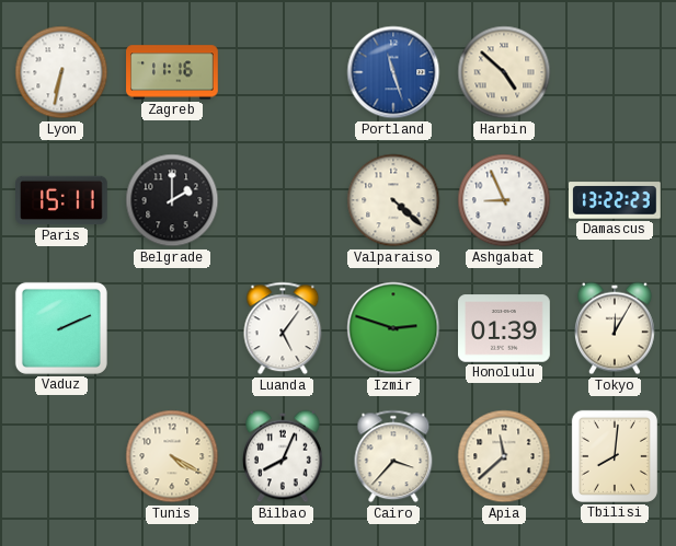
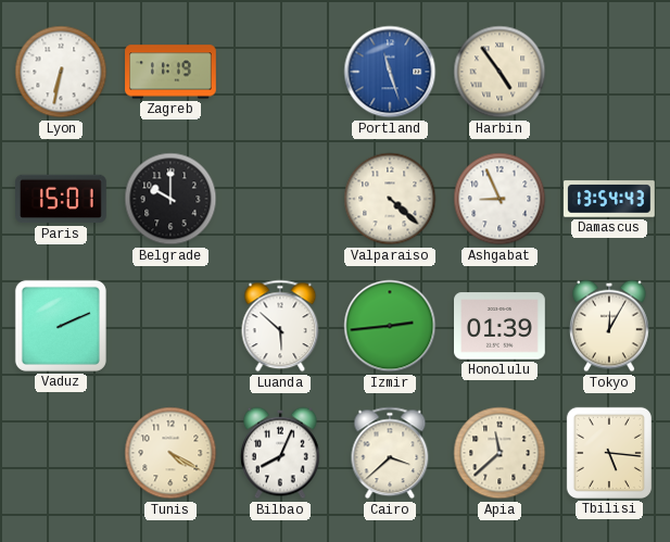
Zagreb: 11:16 -> 11:19
Harbin: 4:52 -> 4:54
Paris: 15:11 -> 15:01
Belgrade: 2:00 -> 10:00
Damascus: 13:22 -> 13:54
Luanda: 5:06 -> 5:52
Izmir: 2:48 -> 2:44
Cairo: 3:37 -> 3:38
Tbilisi: 8:01 -> 5:16
